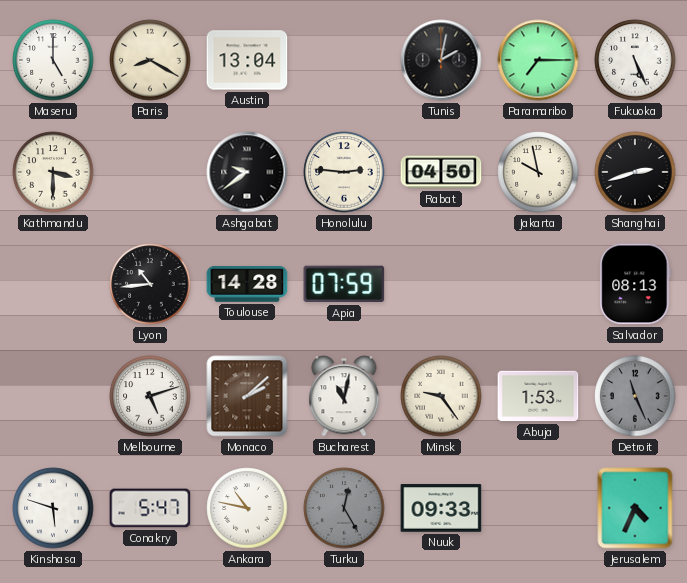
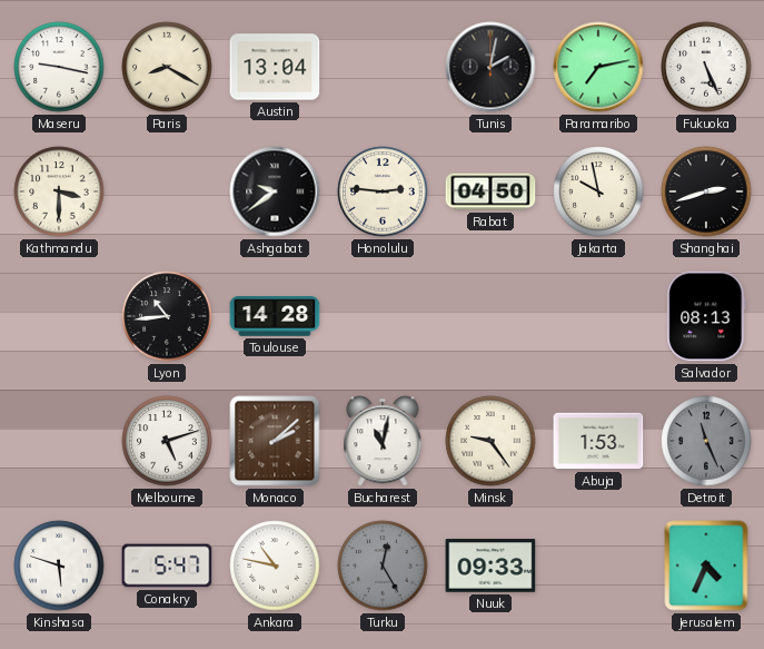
Maseru: 5:00 -> 9:17
Paramaribo: 7:15 -> 7:13
Apia: 07:59 -> none
